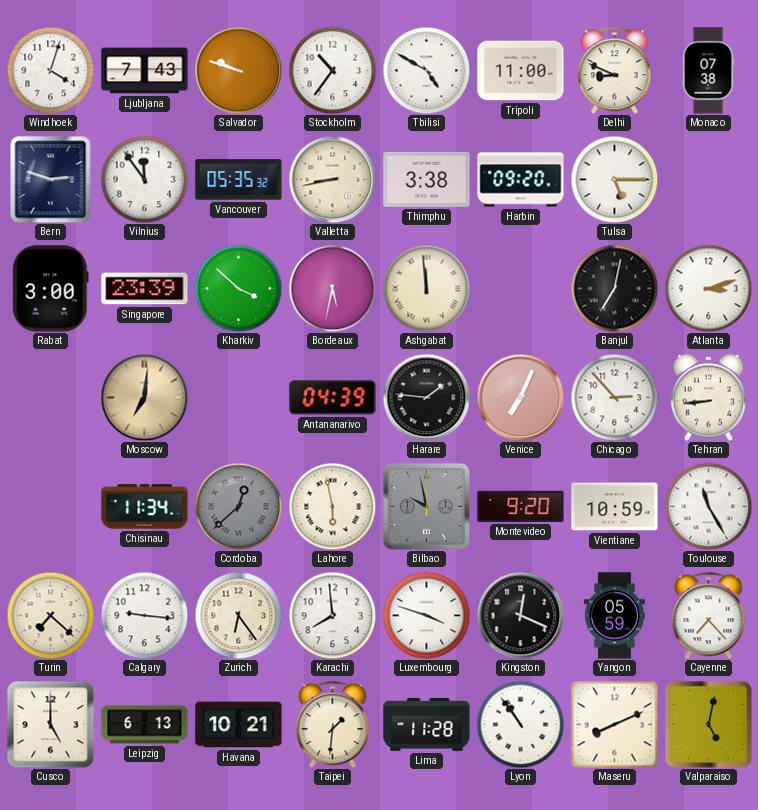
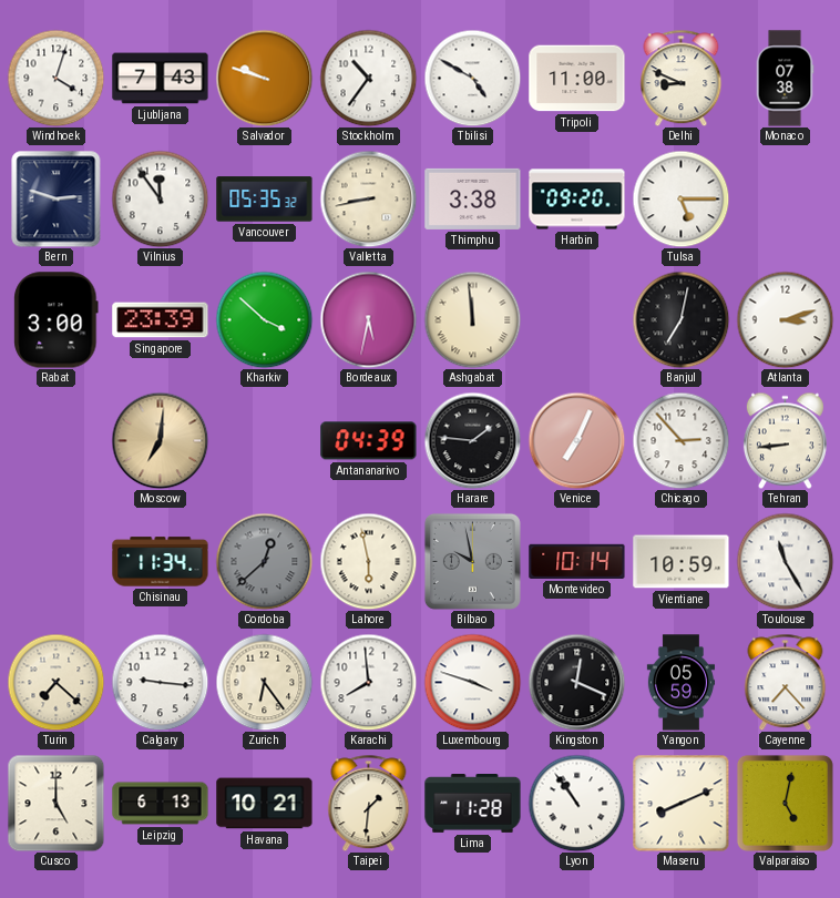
Montevideo: 9:20 -> 10:14
